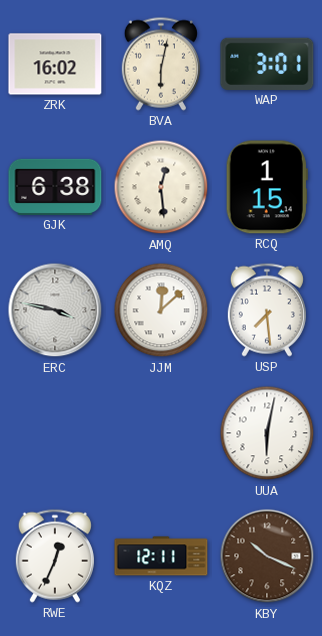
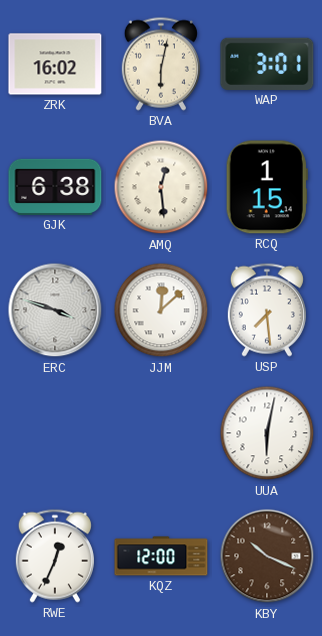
ERC: 3:47 -> 3:48
KQZ: 12:11 -> 12:00
